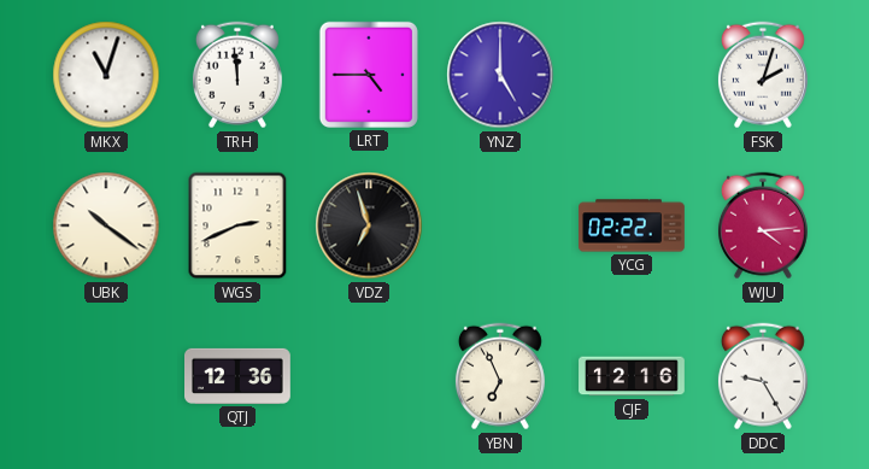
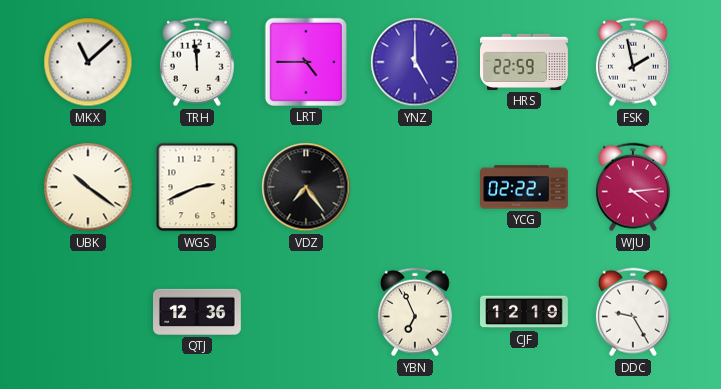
MKX: 11:03 -> 11:08
HRS: none -> 22:59
FSK: 2:03 -> 1:58
VDZ: 6:57 -> 7:24
CJF: 12:16 -> 12:19
